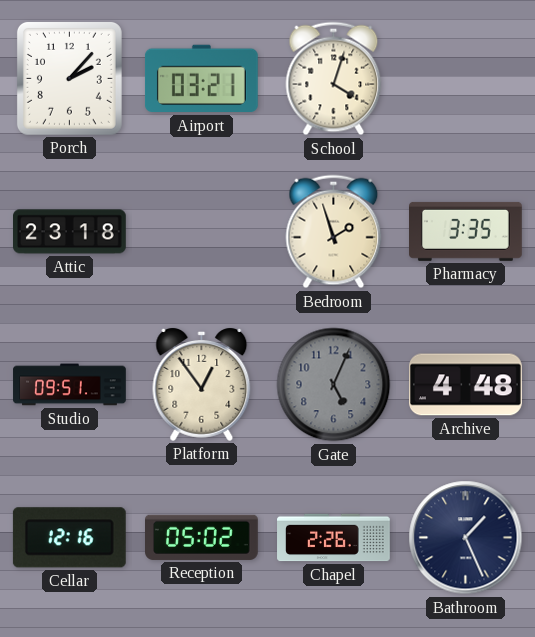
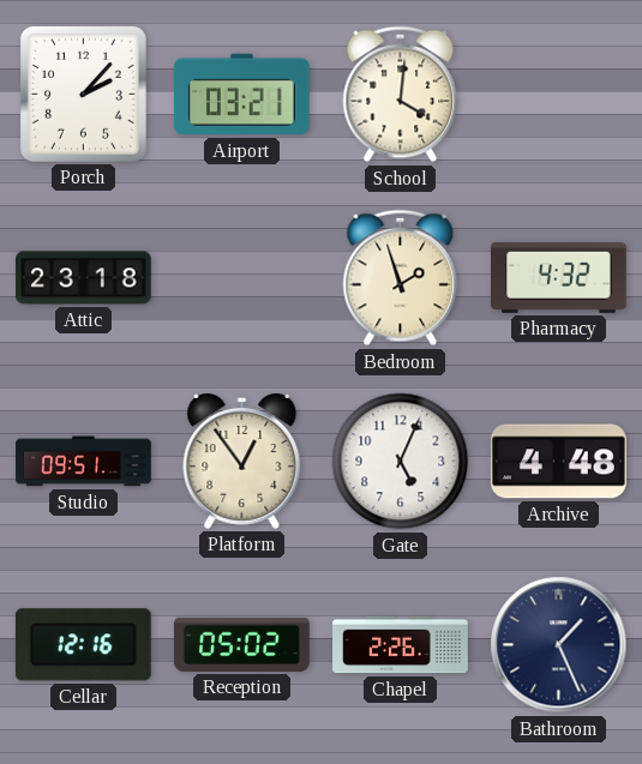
School: 4:03 -> 4:01
Pharmacy: 3:35 -> 4:32
Gate dial: grey -> white
